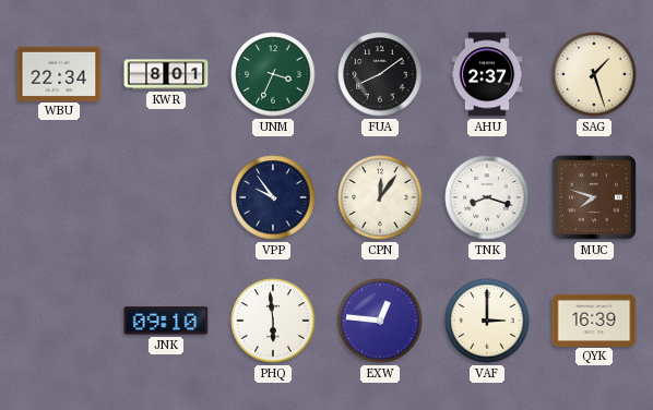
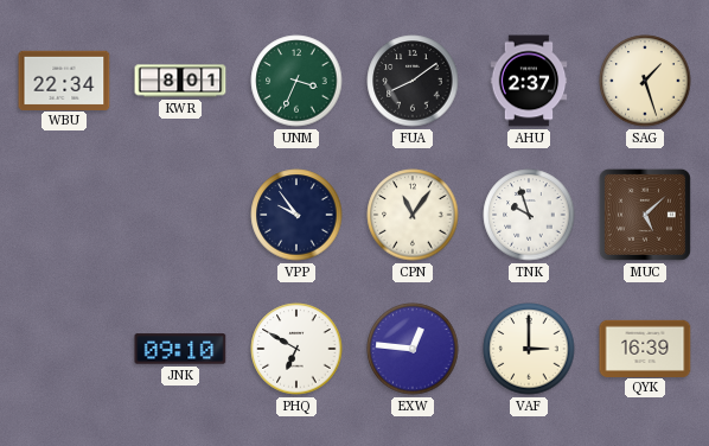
CPN: 12:06 -> 11:06
TNK: 8:18 -> 9:57
MUC: 7:48 -> 5:08
PHQ: 5:59 -> 6:50
